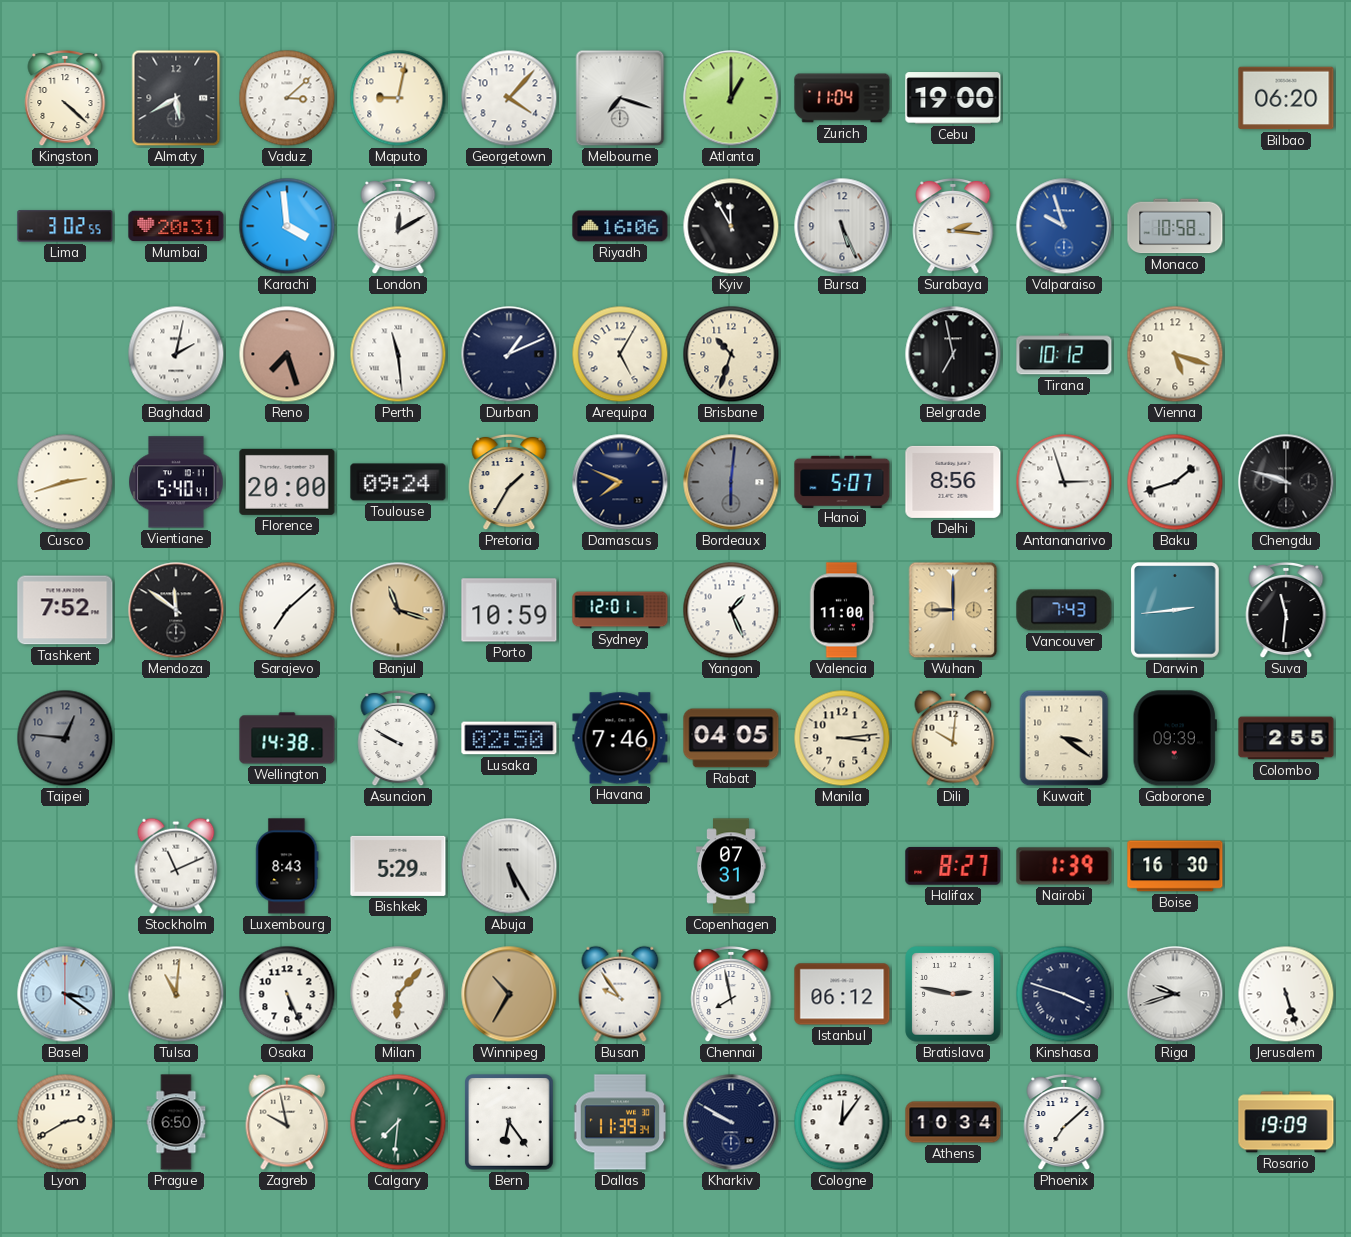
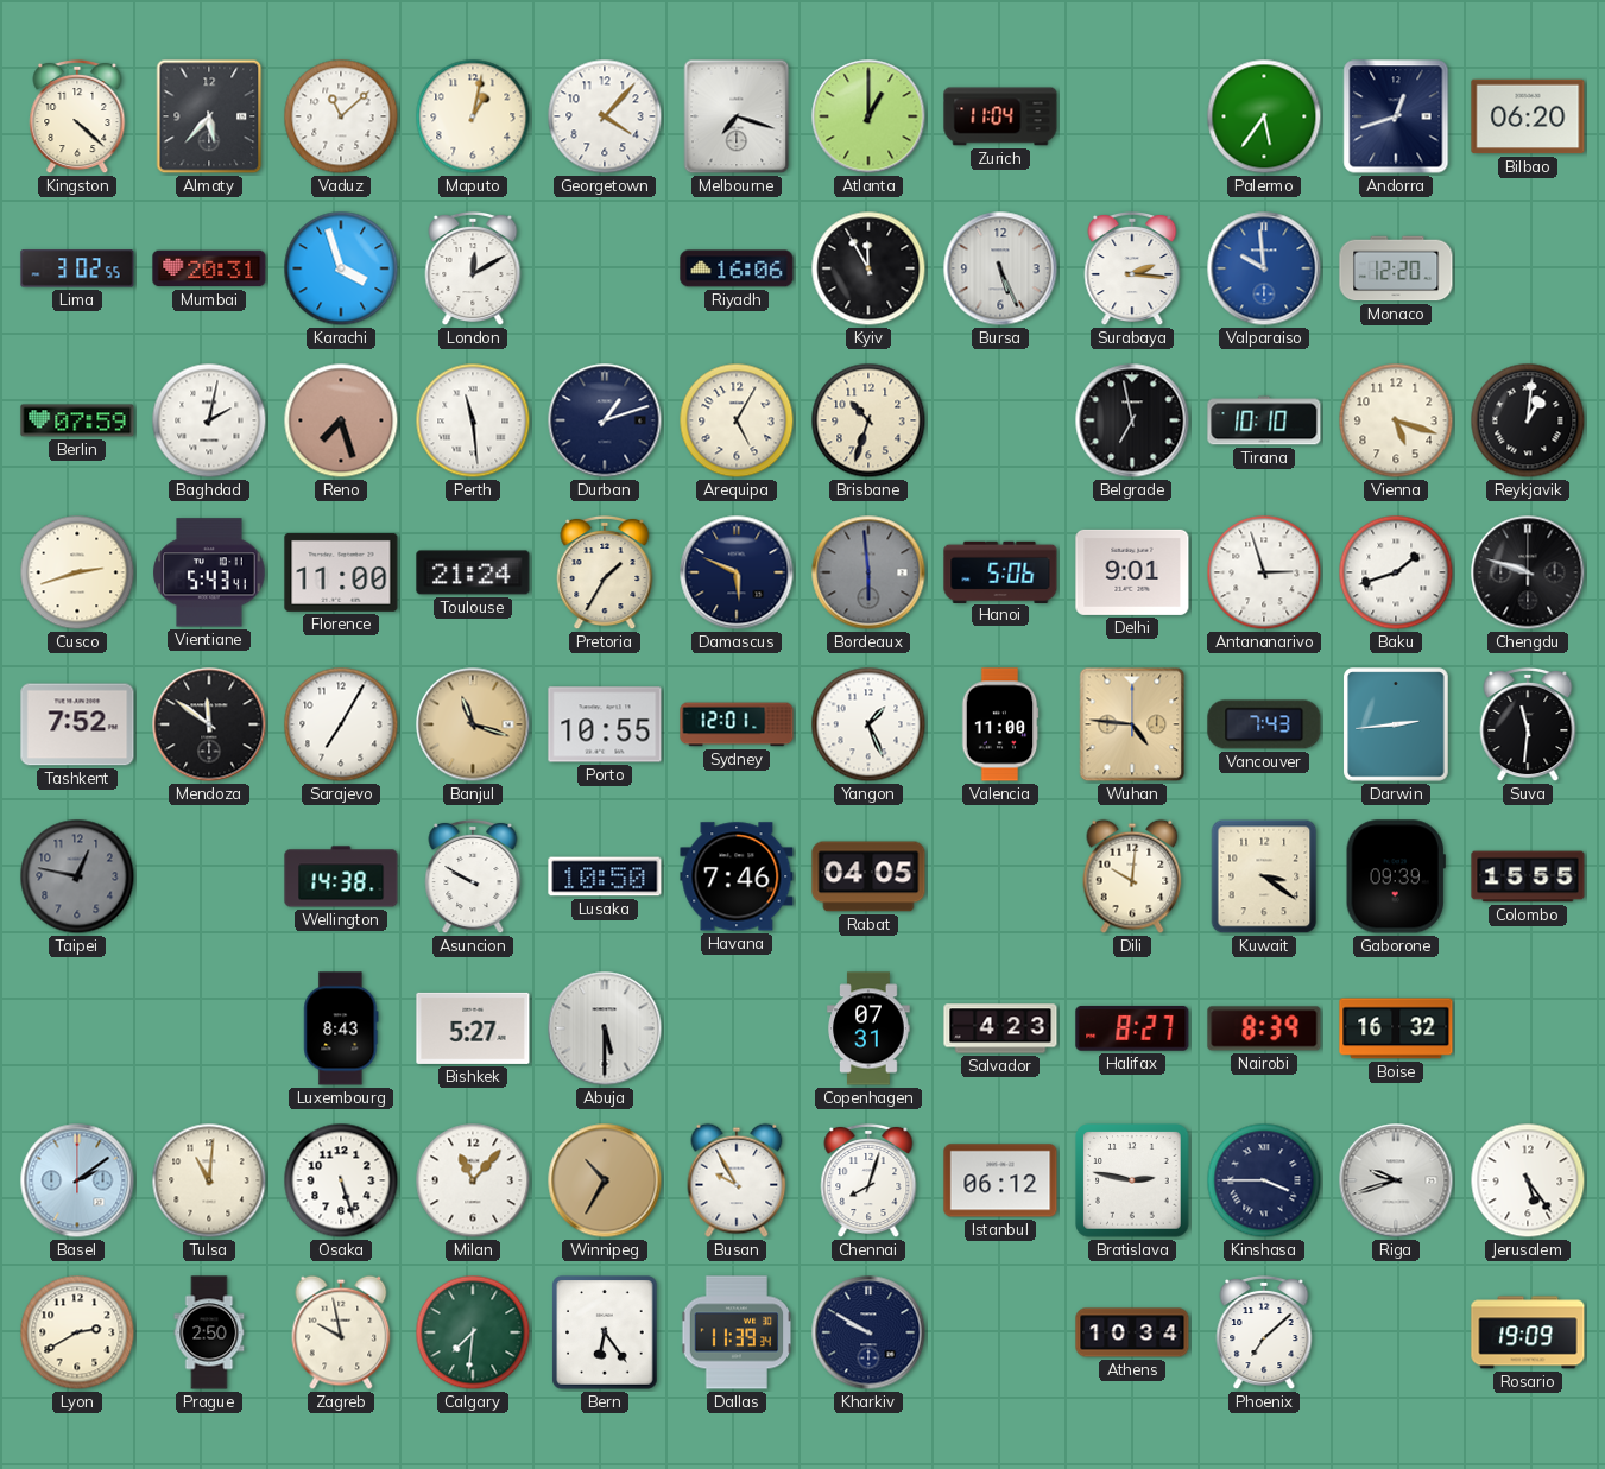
Almaty: 5:40 -> 5:37
Vaduz: 3:08 -> 11:08
Maputo: 9:02 -> 1:02
Cebu: 19:00 -> none
Palermo: none -> 5:36
Andorra: none -> 12:42
Karachi: 3:59 -> 3:57
Valparaiso: 9:57 -> 9:59
Monaco: 10:58 -> 12:20
Berlin: none -> 07:59
Durban: 1:11 -> 1:12
Tirana: 10:12 -> 10:10
Reykjavik: none -> 1:01
Vientiane: 5:40 -> 5:43
Florence: 20:00 -> 11:00
Toulouse: 09:24 -> 21:24
Damascus: 7:49 -> 5:49
Bordeaux: 6:01 -> 5:59
Hanoi: 5:07 -> 5:06
Delhi: 8:56 -> 9:01
Sarajevo: 7:08 -> 7:05
Porto: 10:59 -> 10:55
Wuhan: 9:00 -> 4:46
Taipei: 12:46 -> 12:47
Lusaka: 02:50 -> 10:50
Manila: 3:14 -> none
Colombo: 2:55 -> 15:55
Stockholm: 11:11 -> none
Bishkek: 5:29 -> 5:27
Abuja: 5:25 -> 5:30
Salvador: none -> 4:23
Nairobi: 1:39 -> 8:39
Boise: 16:30 -> 16:32
Basel: 3:21 -> 2:09
Osaka: 5:26 -> 5:27
Milan: 6:07 -> 11:07
Busan: 9:54 -> 9:55
Chennai: 7:58 -> 8:03
Kinshasa: 3:48 -> 3:45
Jerusalem: 5:27 -> 5:24
Prague: 6:50 -> 2:50
Cologne: 12:06 -> none
